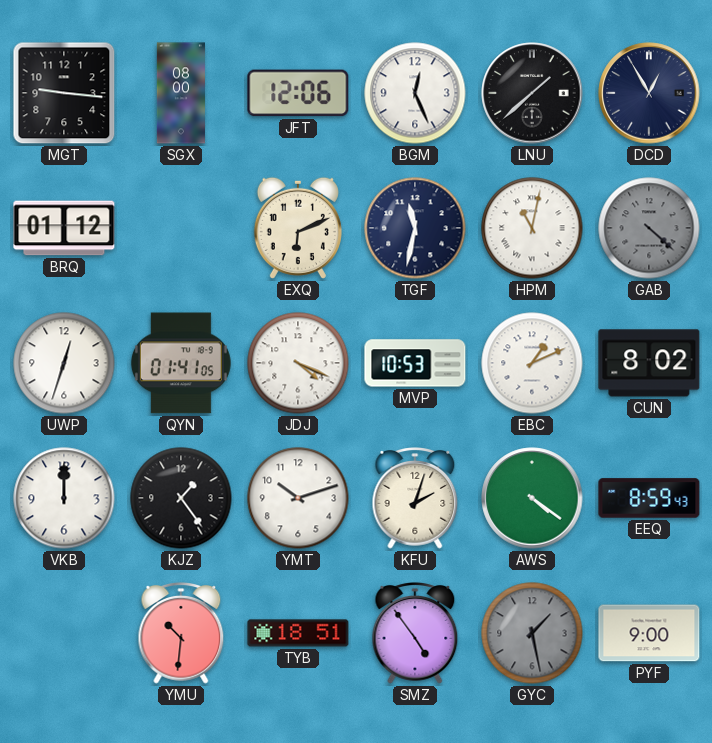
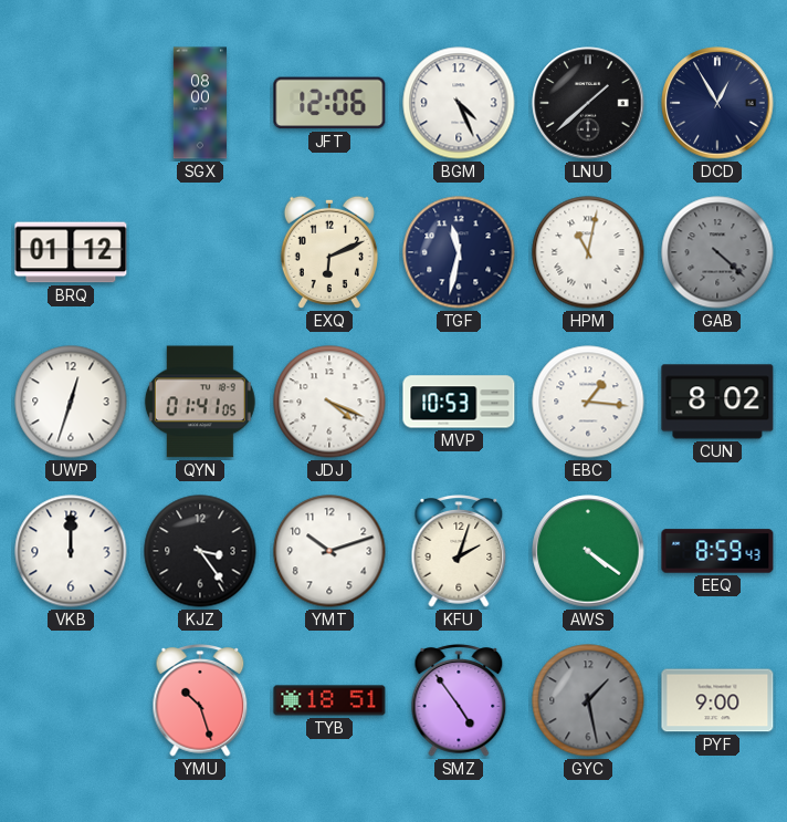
MGT: 9:16 -> none
BGM: 12:26 -> 4:26
EBC: 1:11 -> 1:16
KJZ: 1:24 -> 3:24
YMU: 10:31 -> 10:27
